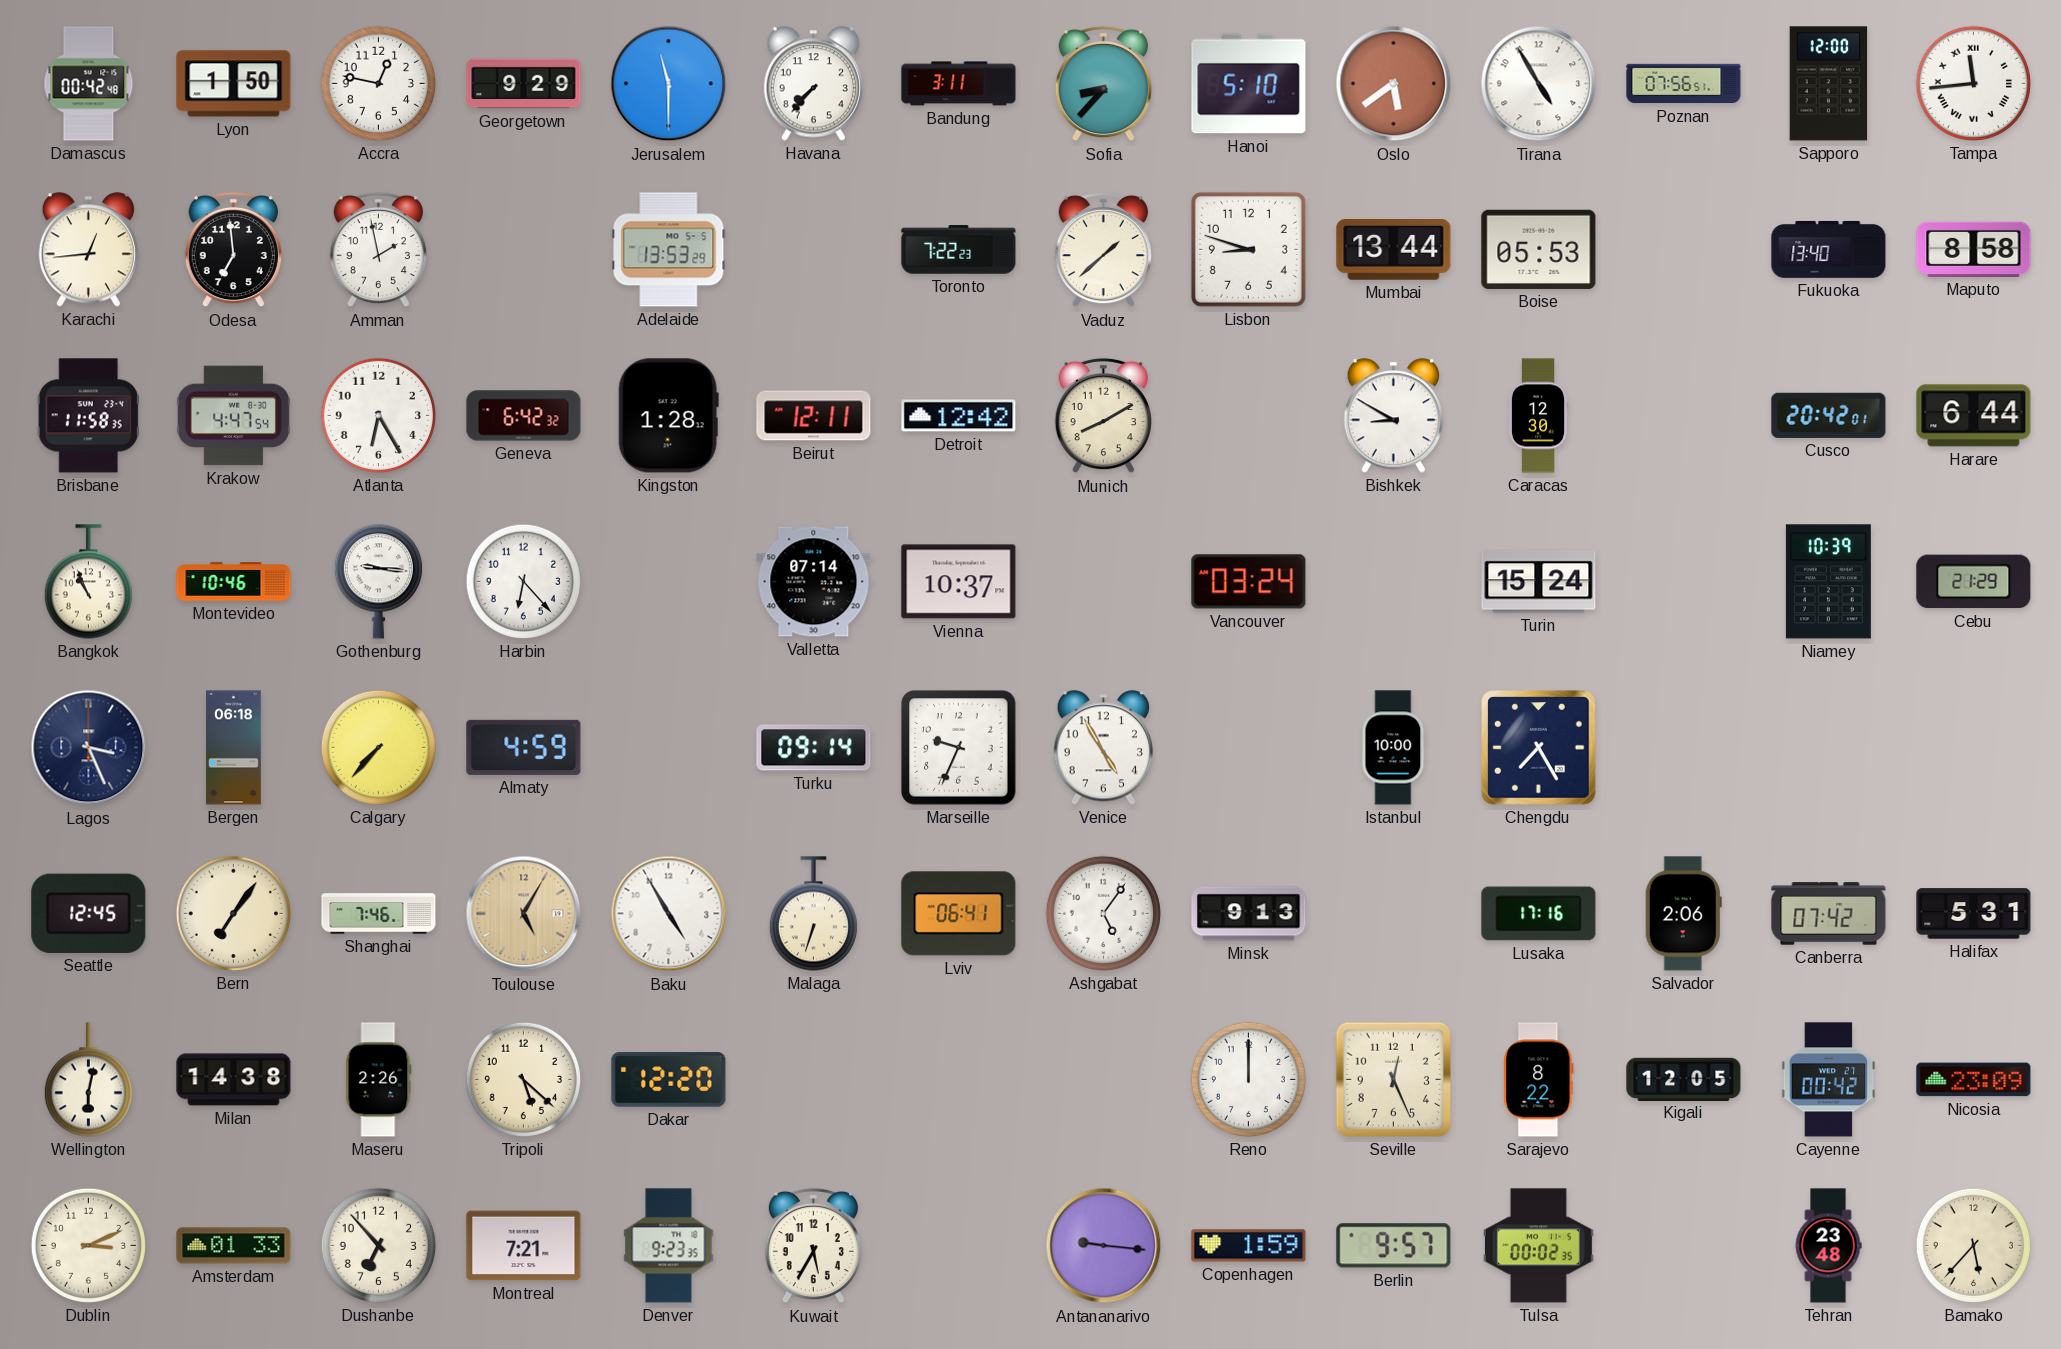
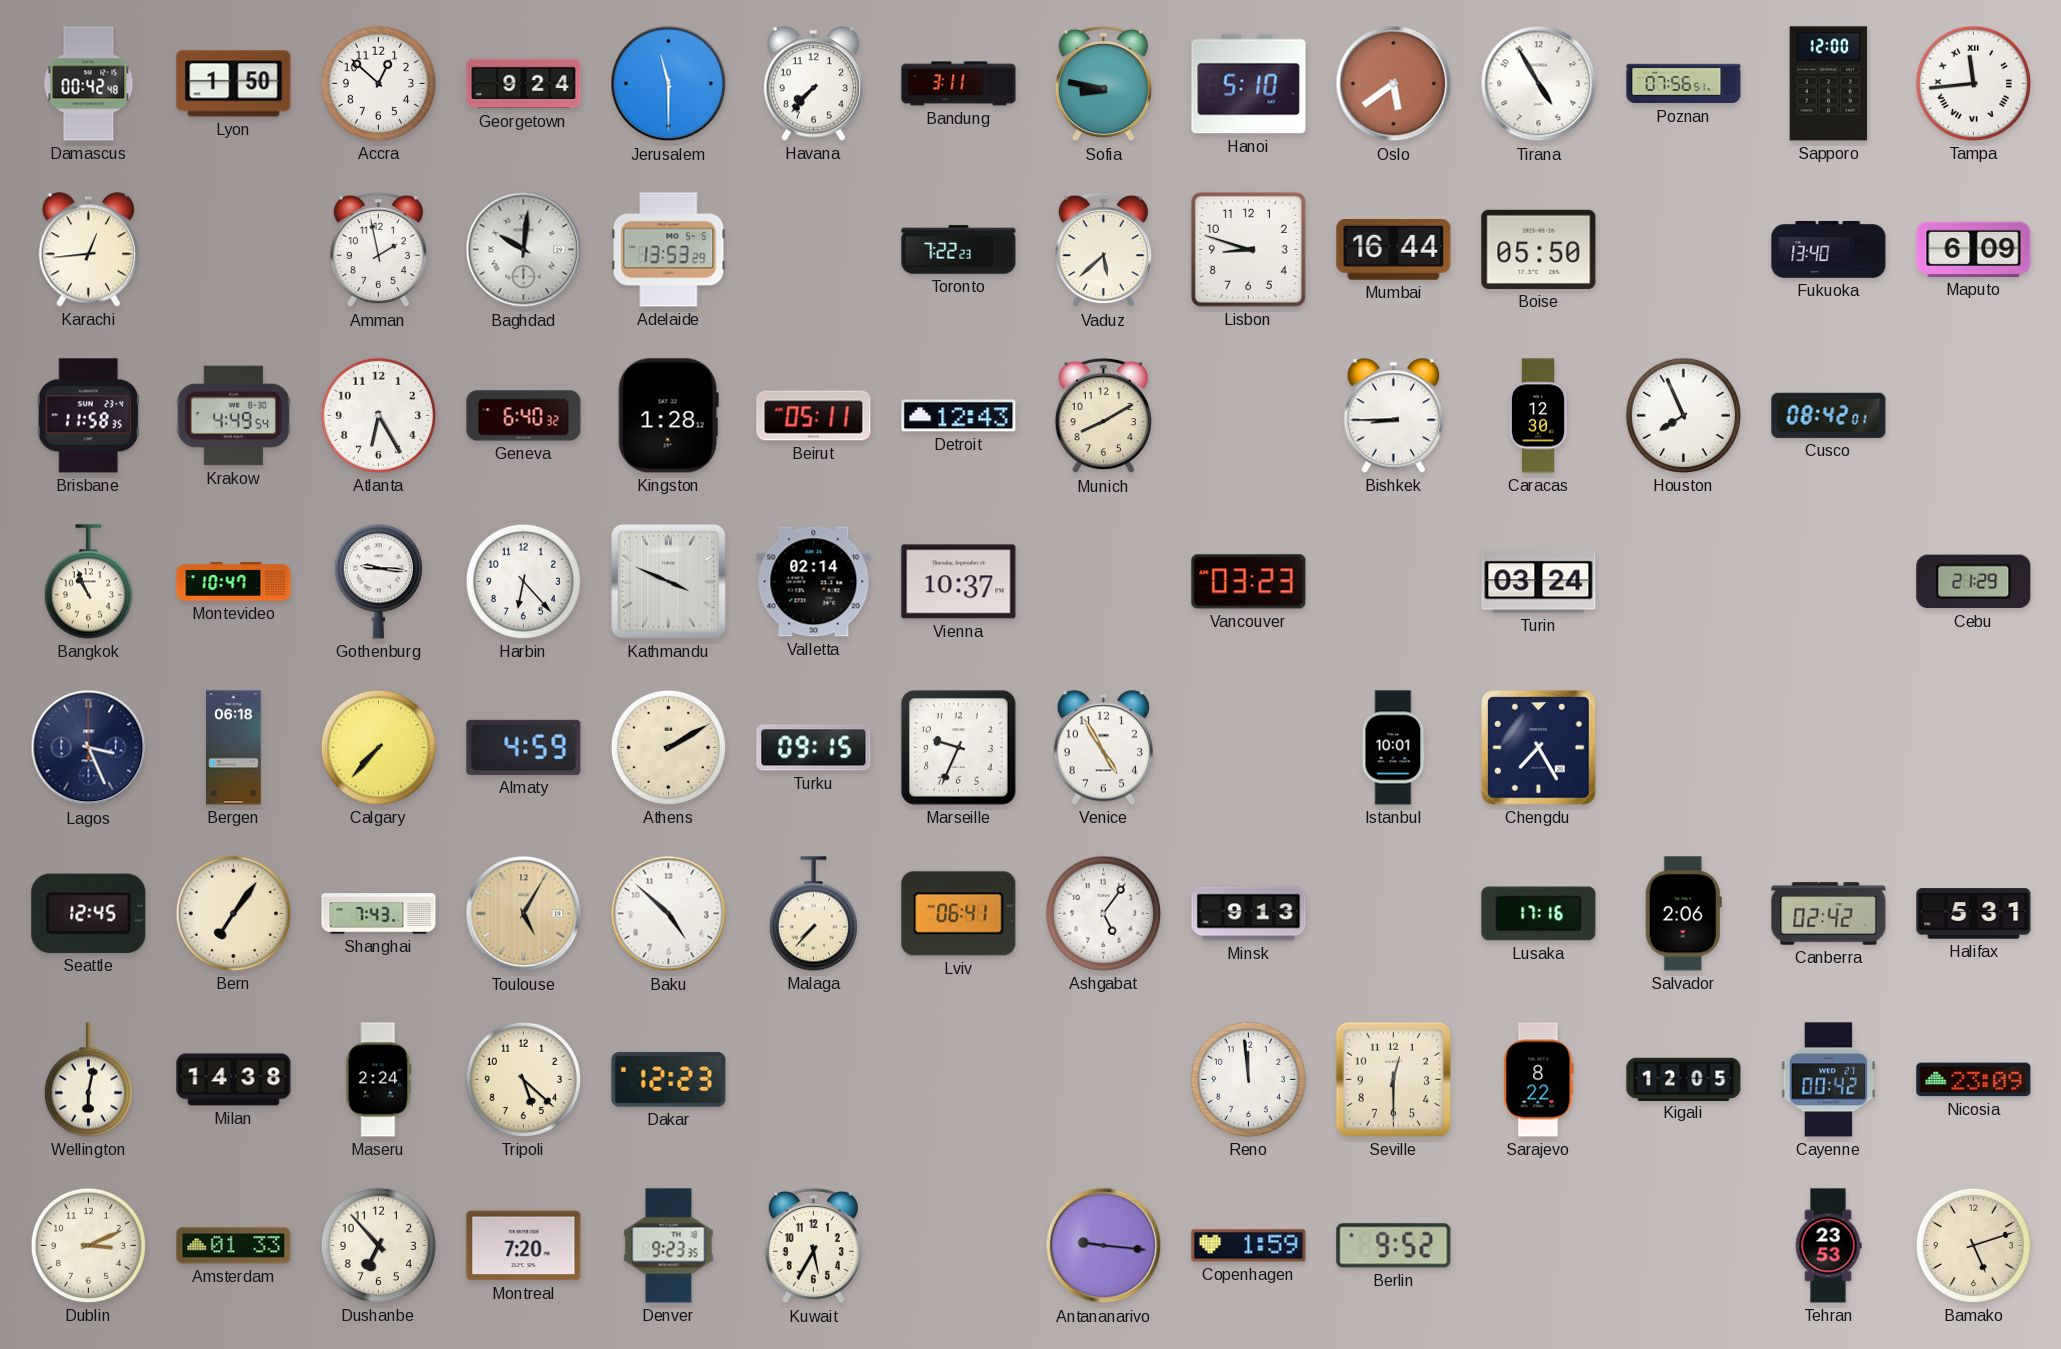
Accra: 12:47 -> 12:52
Georgetown: 9:29 -> 9:24
Sofia: 8:37 -> 8:47
Odesa: 6:59 -> none
Baghdad: none -> 10:01
Vaduz: 1:38 -> 5:38
Mumbai: 13:44 -> 16:44
Boise: 05:53 -> 05:50
Maputo: 8:58 -> 6:09
Krakow: 4:47 -> 4:49
Geneva: 6:42 -> 6:40
Beirut: 12:11 -> 05:11
Detroit: 12:42 -> 12:43
Bishkek: 8:50 -> 8:45
Houston: none -> 7:56
Cusco: 20:42 -> 08:42
Harare: 6:44 -> none
Montevideo: 10:46 -> 10:47
Kathmandu: none -> 3:49
Valletta: 07:14 -> 02:14
Vancouver: 03:24 -> 03:23
Turin: 15:24 -> 03:24
Niamey: 10:39 -> none
Athens: none -> 2:10
Turku: 09:14 -> 09:15
Istanbul: 10:00 -> 10:01
Shanghai: 7:46 -> 7:43
Baku: 4:55 -> 4:52
Malaga: 6:33 -> 7:37
Canberra: 07:42 -> 02:42
Maseru: 2:26 -> 2:24
Dakar: 12:20 -> 12:23
Reno: 12:00 -> 11:59
Seville: 12:26 -> 12:30
Montreal: 7:21 -> 7:20
Berlin: 9:57 -> 9:52
Tulsa: 00:02 -> none
Tehran: 23:48 -> 23:53
Bamako: 5:37 -> 5:12
